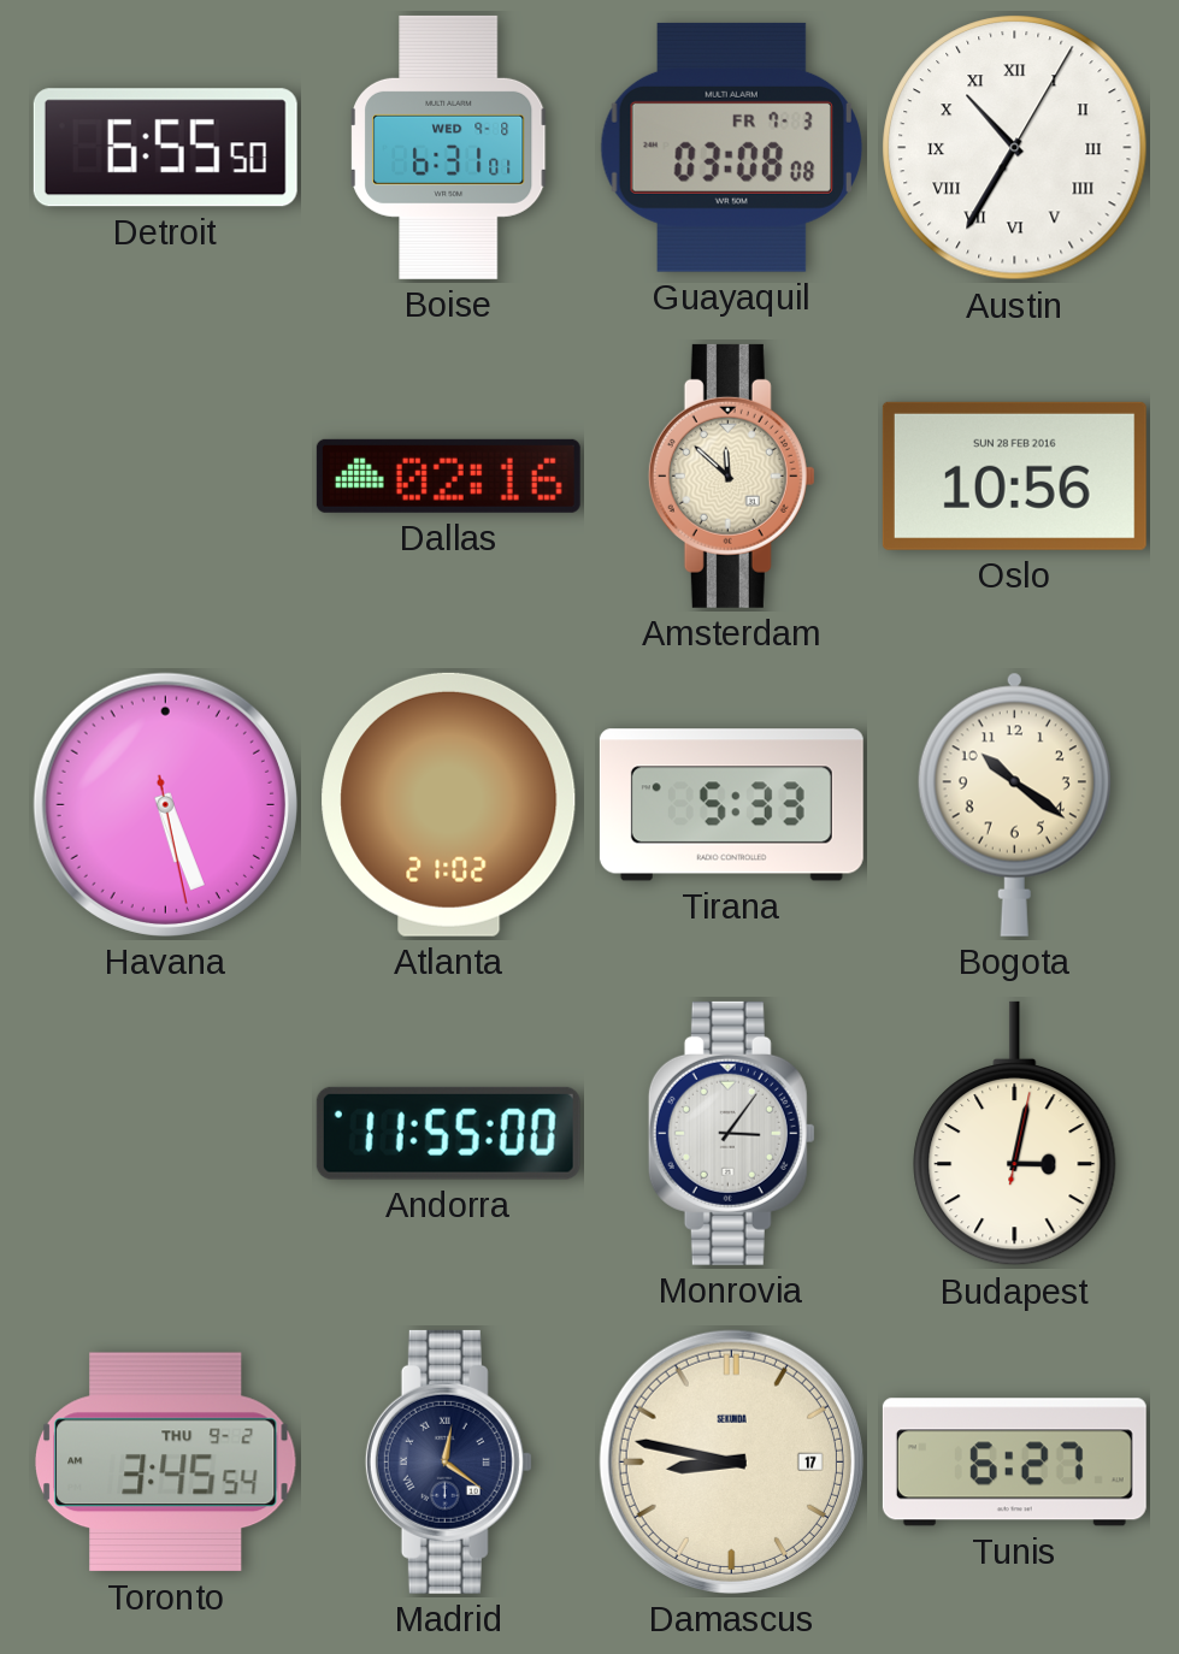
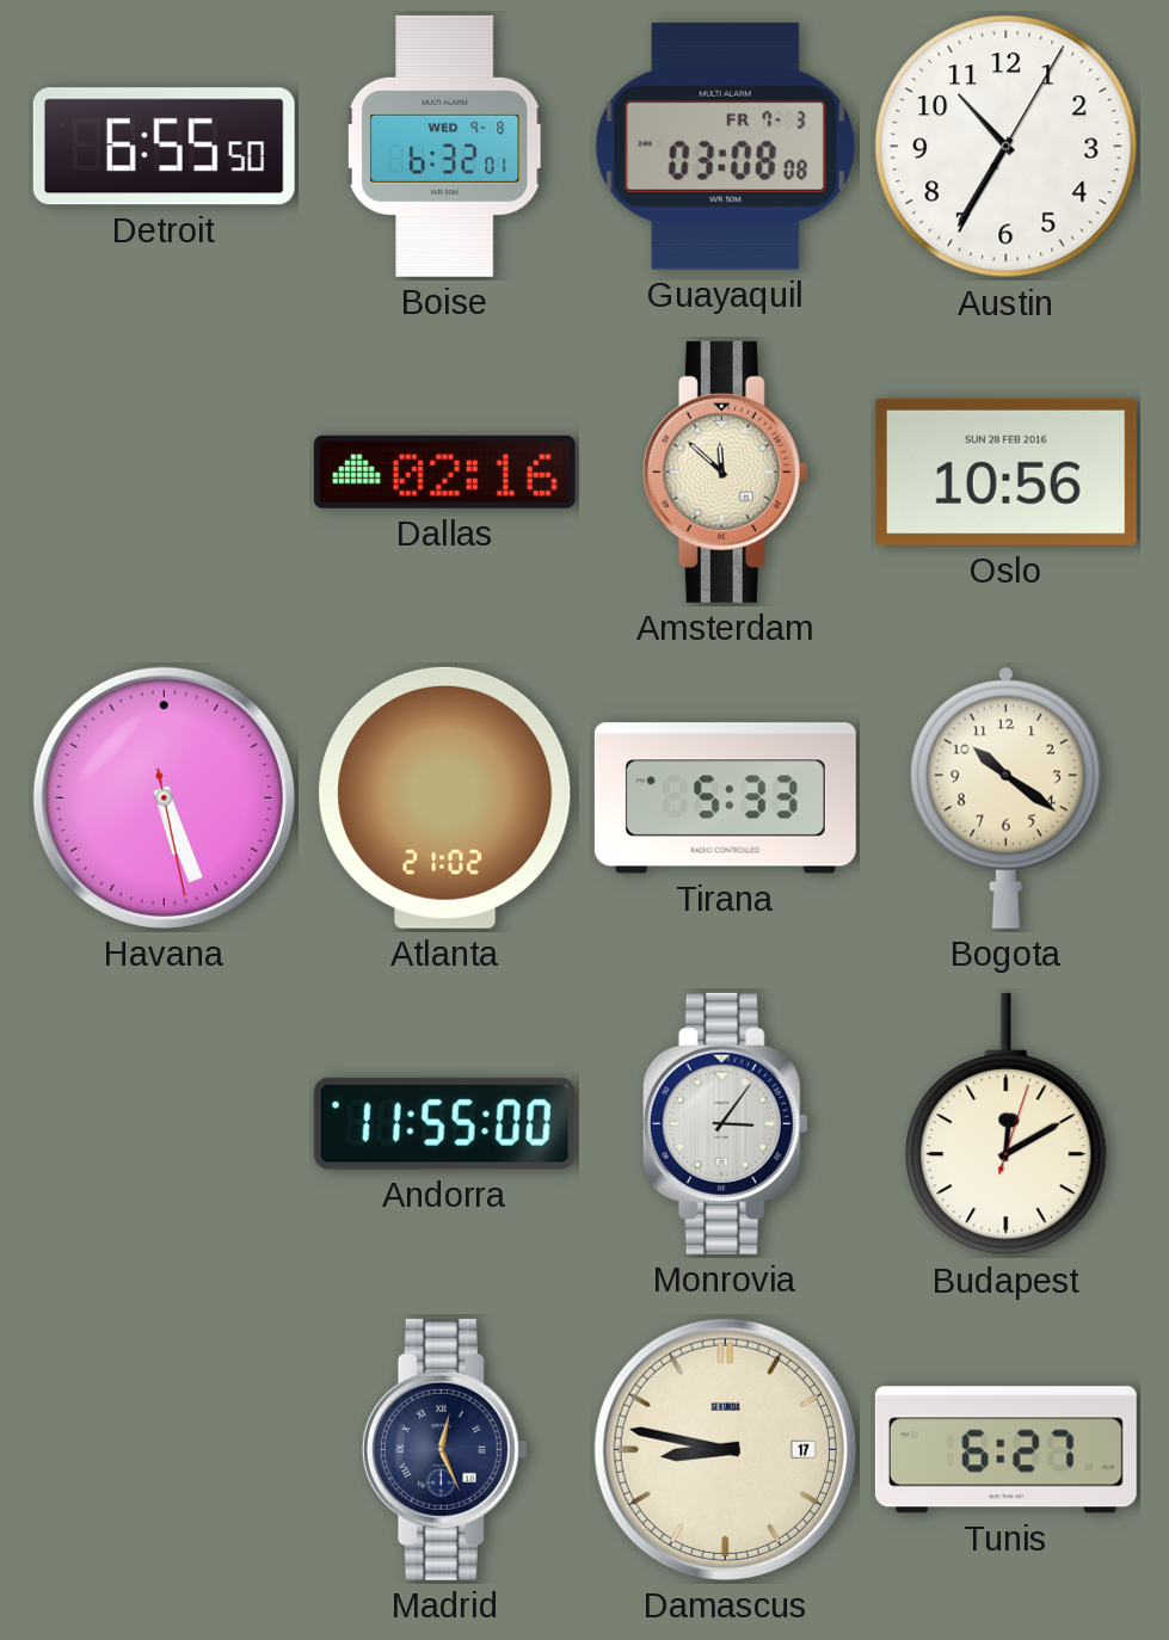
Boise: 6:31 -> 6:32
Austin numerals: Roman -> Arabic
Budapest: 3:02 -> 12:10
Toronto: 3:45 -> none
Madrid: 12:21 -> 12:26
